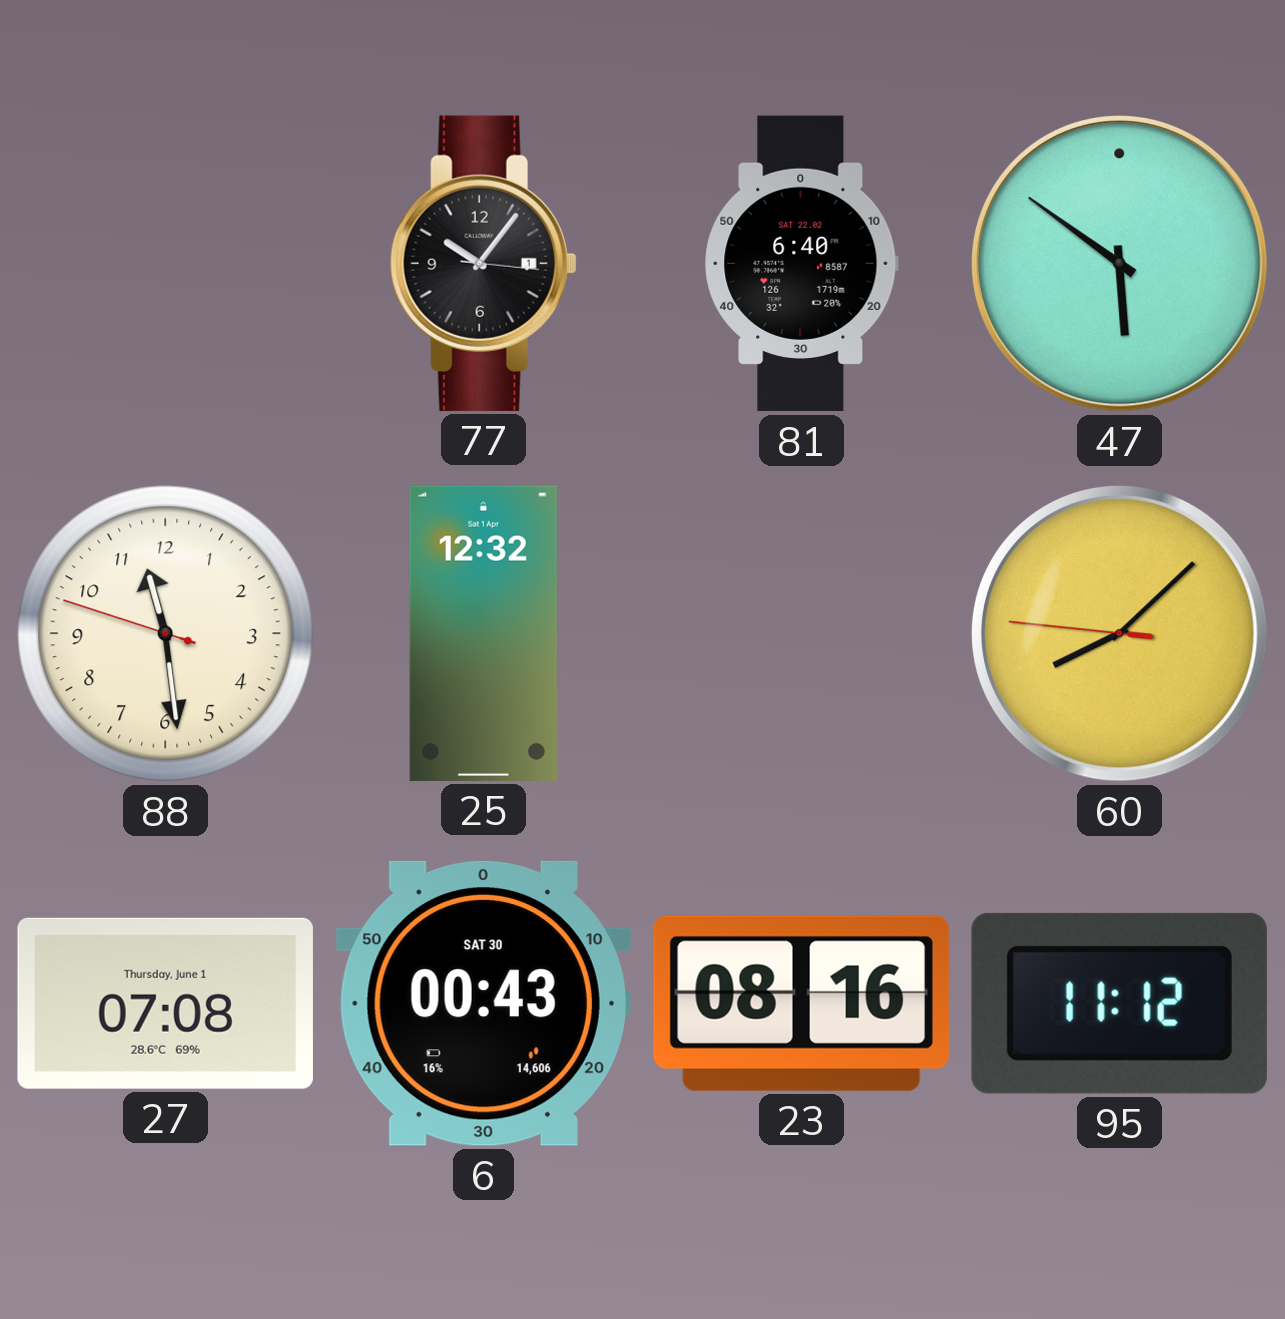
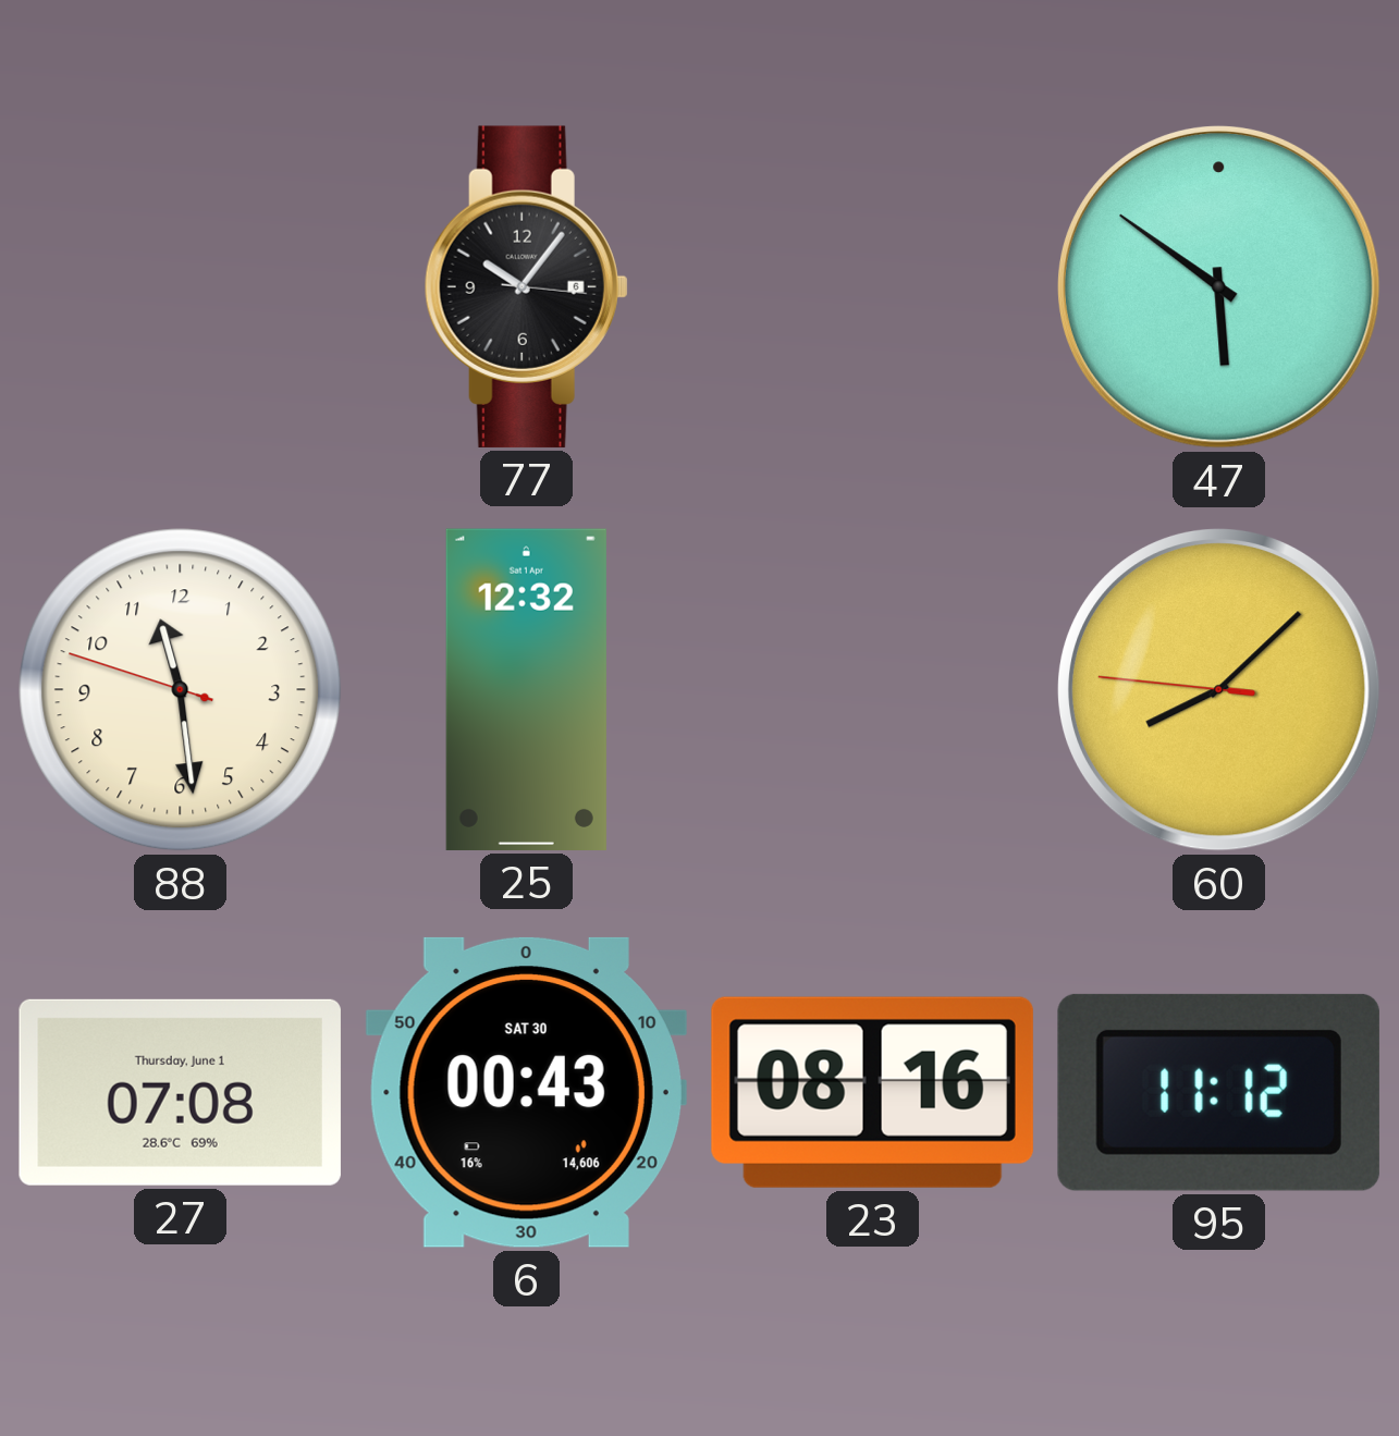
77 date: 1 -> 6
81: 6:40 -> none
